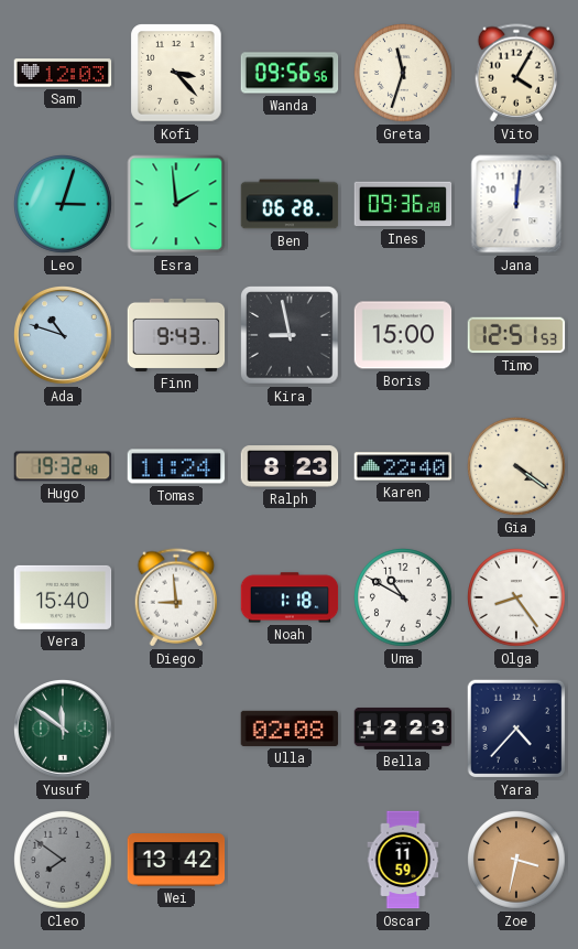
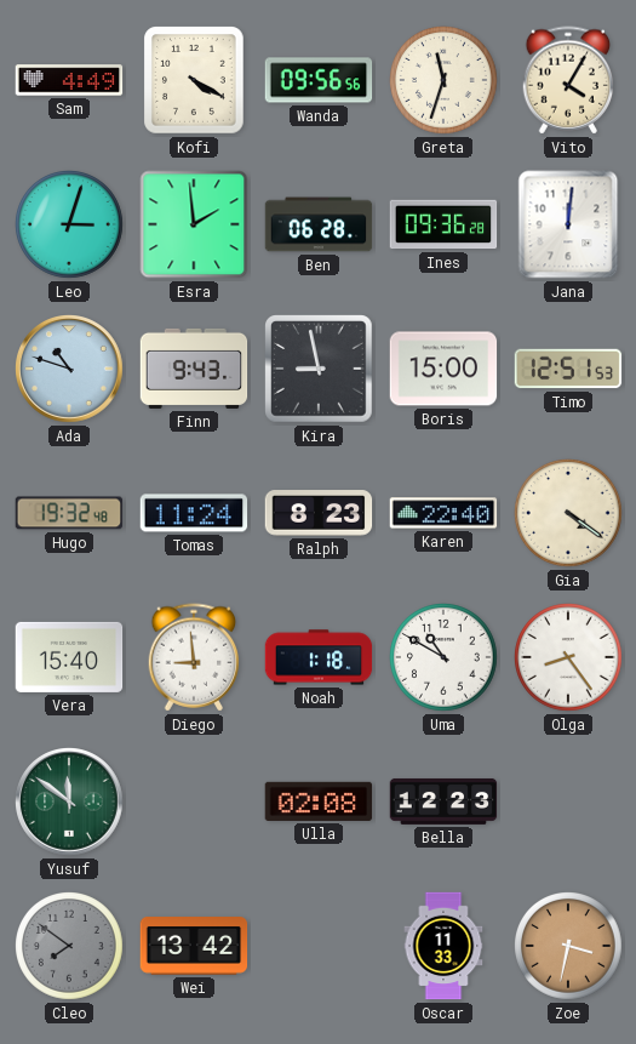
Sam: 12:03 -> 4:49
Kofi: 3:23 -> 4:20
Yara: 4:37 -> none
Oscar: 11:59 -> 11:33
